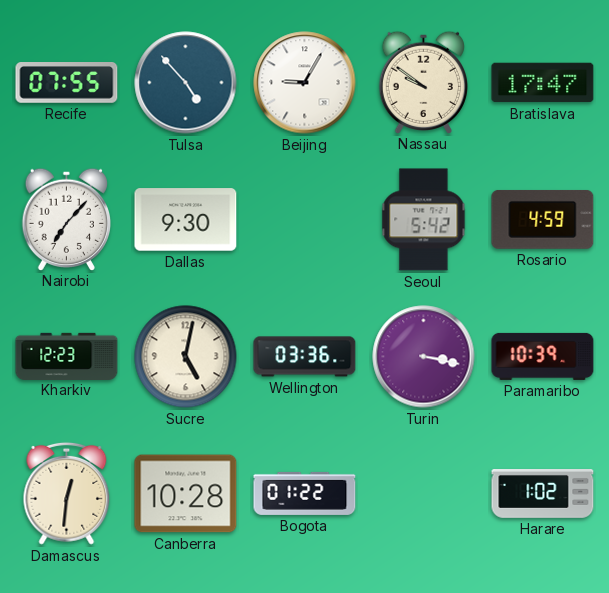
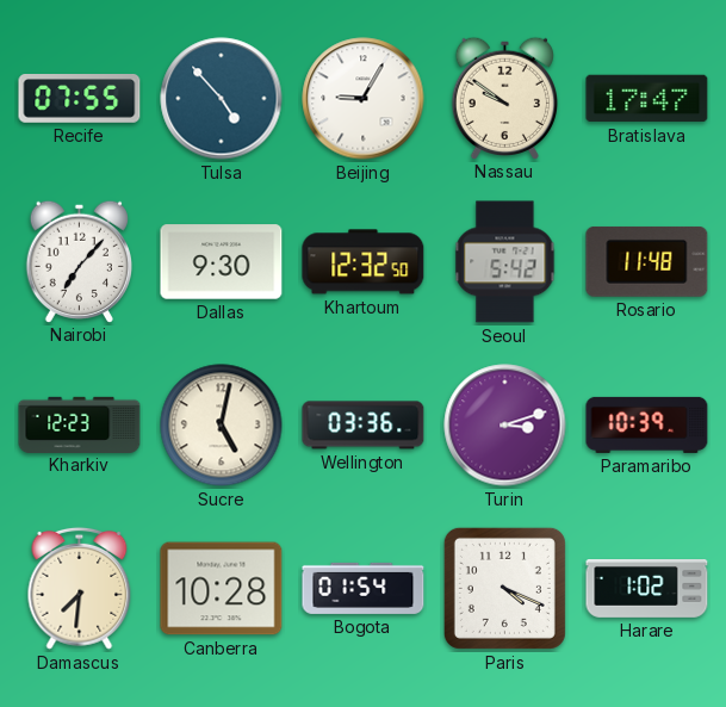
Khartoum: none -> 12:32
Rosario: 4:59 -> 11:48
Turin: 3:17 -> 3:12
Damascus: 12:31 -> 7:31
Bogota: 01:22 -> 01:54
Paris: none -> 4:19
